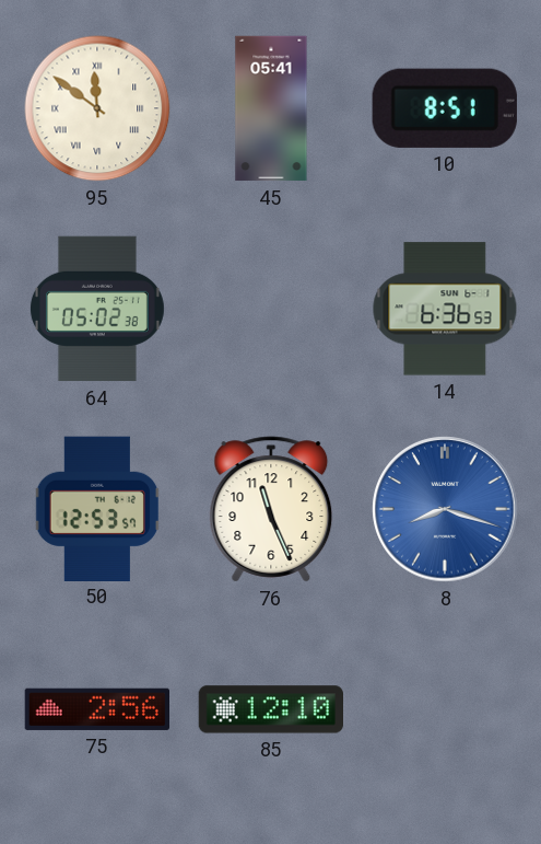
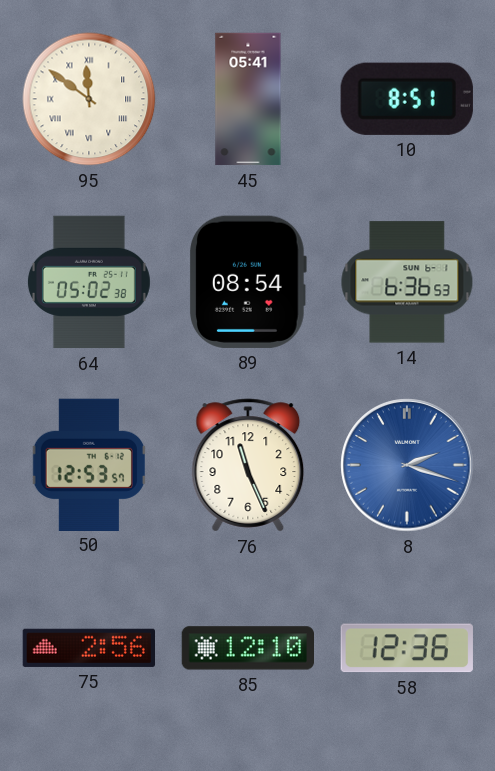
89: none -> 08:54
8: 8:18 -> 2:18
58: none -> 12:36
